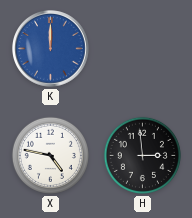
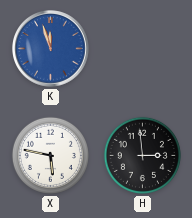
K: 12:00 -> 11:57
X: 4:47 -> 5:47
